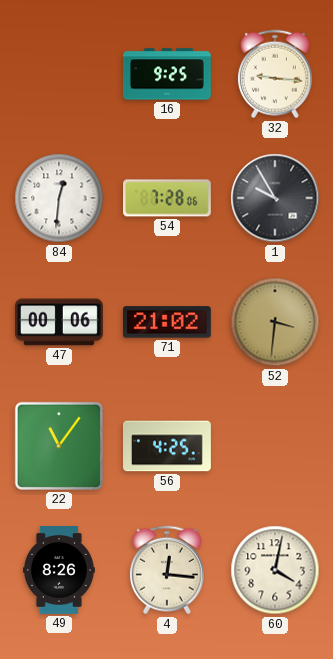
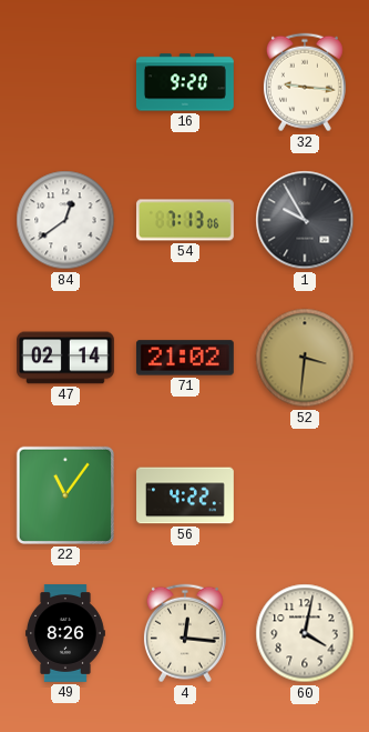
16: 9:25 -> 9:20
84: 12:31 -> 12:39
54: 7:28 -> 7:13
47: 00:06 -> 02:14
56: 4:25 -> 4:22
